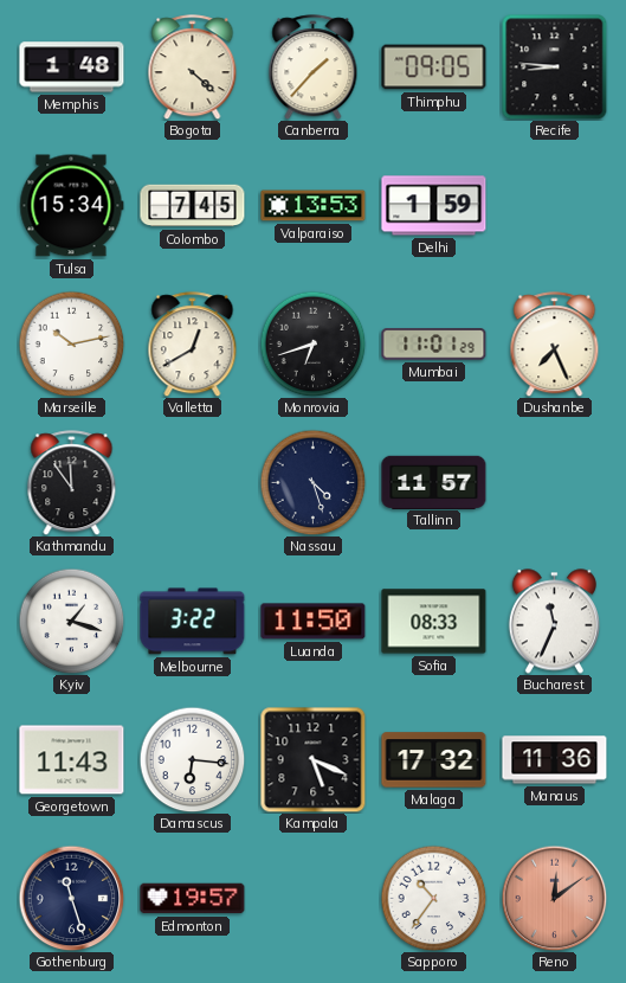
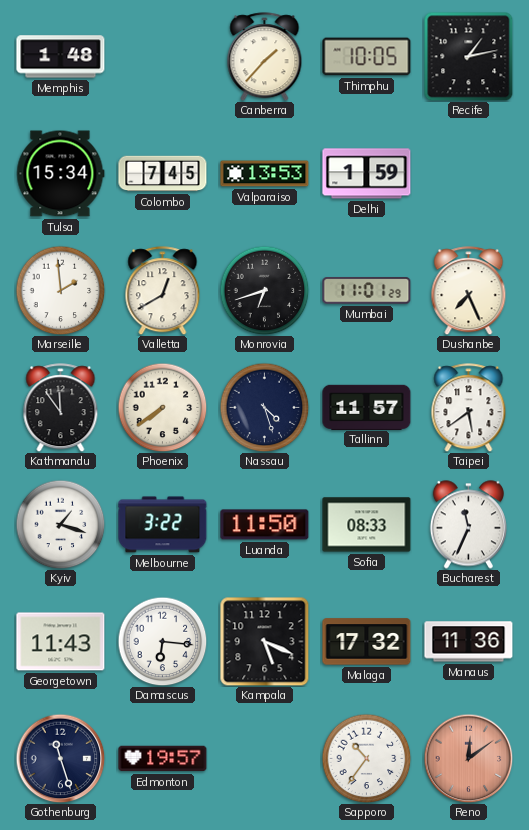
Bogota: 4:22 -> none
Thimphu: 09:05 -> 10:05
Recife: 8:46 -> 1:13
Marseille: 10:13 -> 1:59
Phoenix: none -> 7:39
Taipei: none -> 5:39
